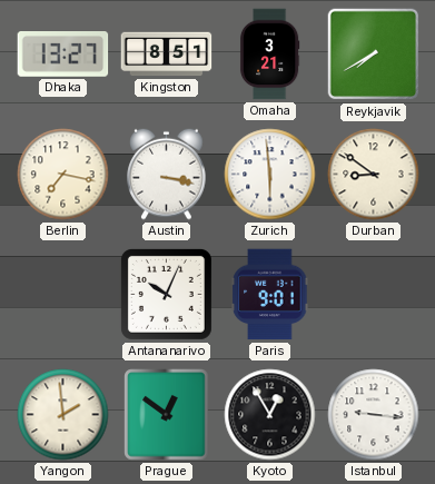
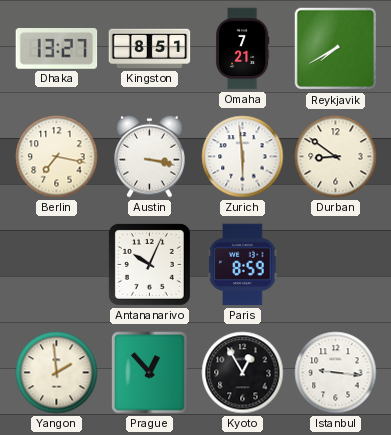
Omaha: 3:21 -> 7:21
Paris: 9:01 -> 8:59
Prague: 12:51 -> 12:53
